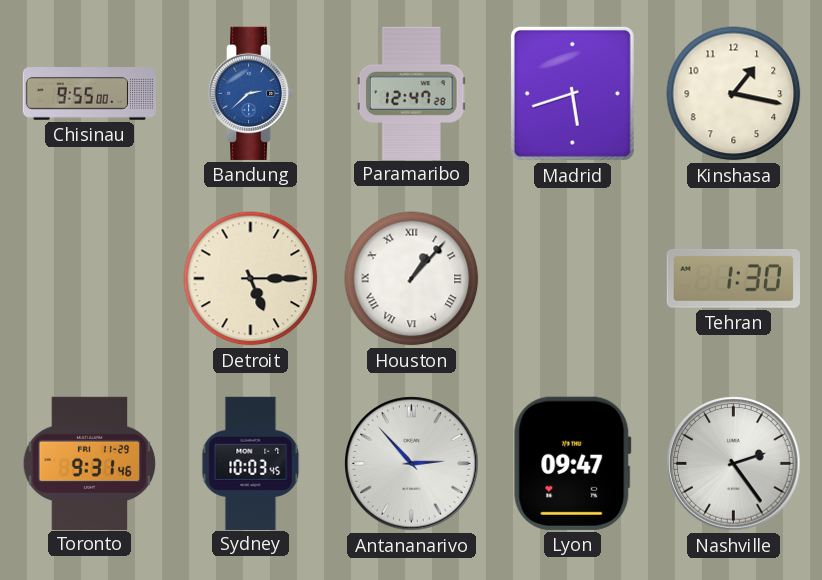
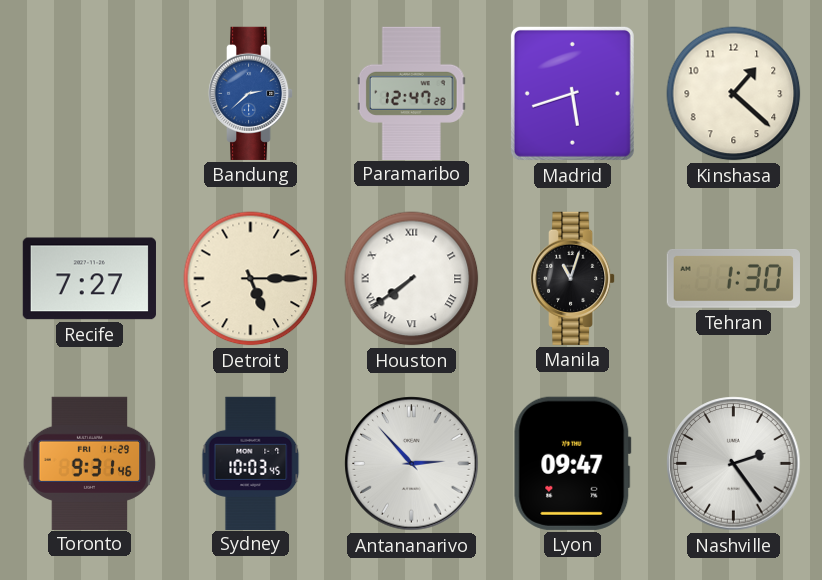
Chisinau: 9:55 -> none
Kinshasa: 1:17 -> 1:22
Recife: none -> 7:27
Houston: 1:07 -> 7:39
Manila: none -> 11:03
